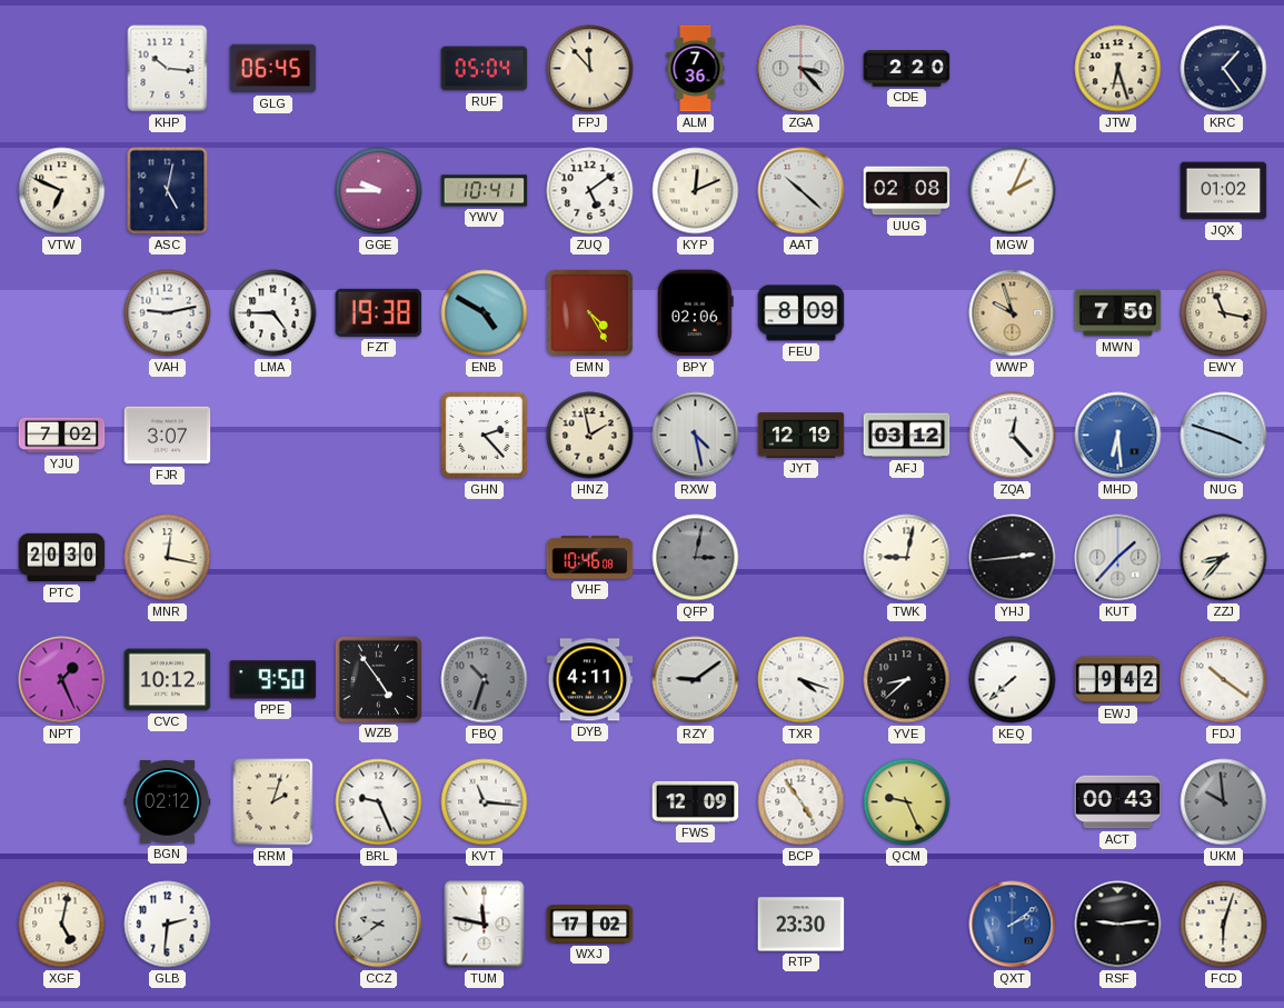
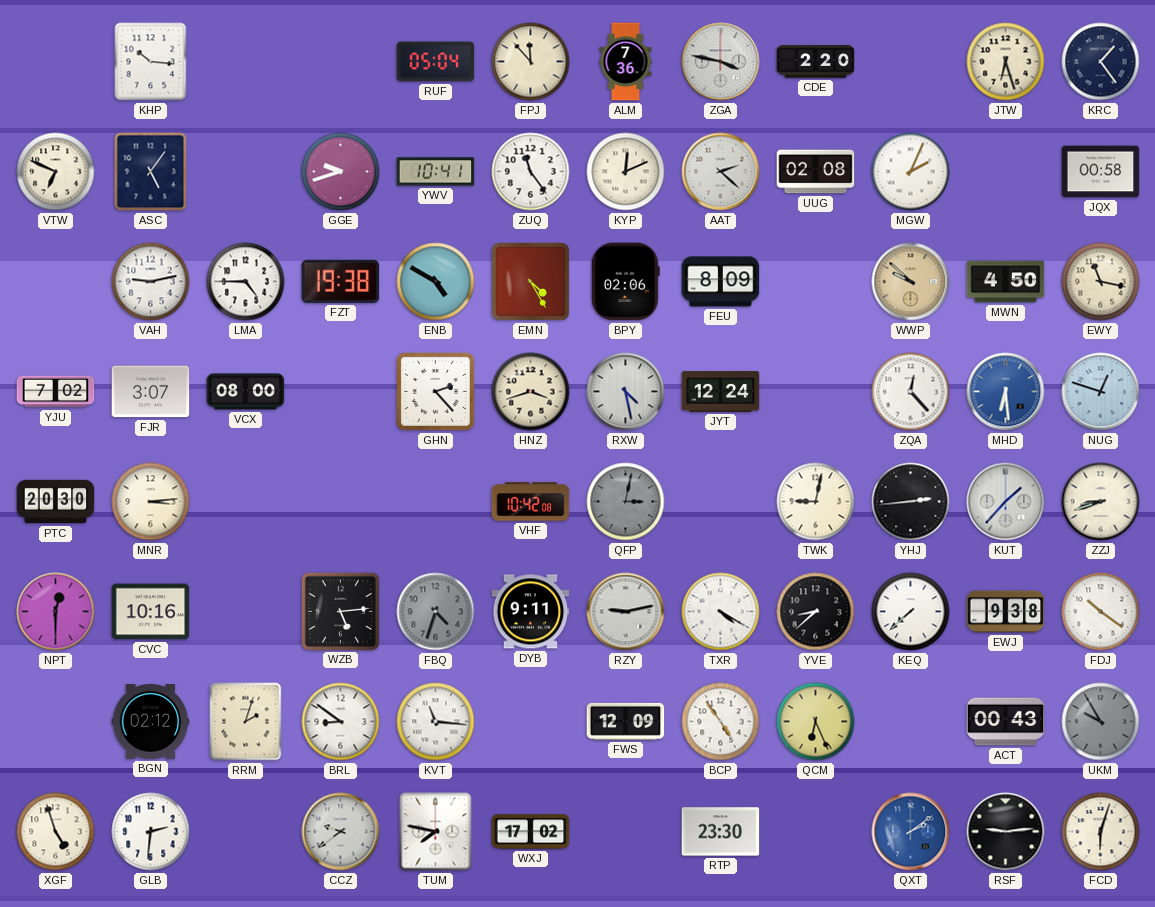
GLG: 06:45 -> none
ZGA: 3:23 -> 3:47
ASC: 5:02 -> 5:06
GGE: 9:45 -> 9:42
ZUQ: 5:09 -> 11:24
AAT: 10:22 -> 2:22
JQX: 01:02 -> 00:58
WWP: 9:57 -> 9:52
MWN: 7:50 -> 4:50
VCX: none -> 08:00
HNZ: 1:58 -> 3:42
JYT: 12:19 -> 12:24
AFJ: 03:12 -> none
NUG: 3:48 -> 12:48
MNR: 12:17 -> 3:14
VHF: 10:46 -> 10:42
ZZJ: 8:37 -> 8:42
NPT: 1:26 -> 12:30
CVC: 10:12 -> 10:16
PPE: 9:50 -> none
WZB: 4:54 -> 5:14
FBQ: 10:33 -> 4:33
DYB: 4:11 -> 9:11
RZY: 9:09 -> 9:13
TXR: 4:18 -> 4:20
EWJ: 9:42 -> 9:38
BRL: 9:26 -> 8:51
QCM: 9:26 -> 6:26
UKM: 9:59 -> 9:55
XGF: 5:02 -> 4:57
TUM: 11:47 -> 7:47
